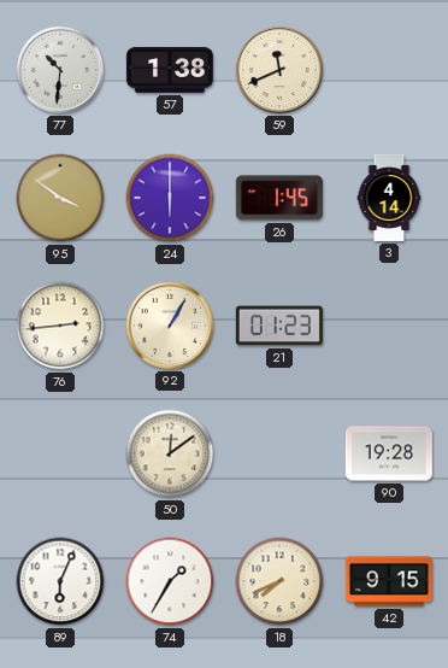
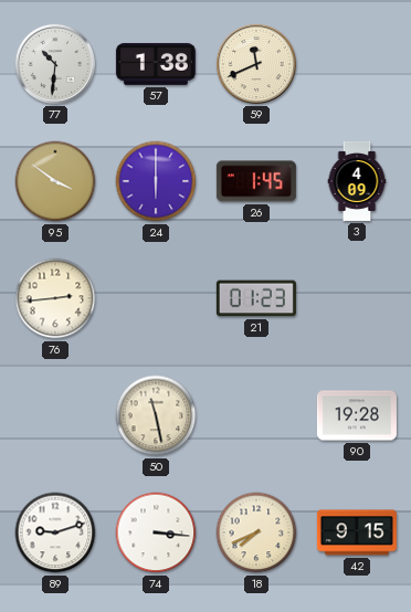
3: 4:14 -> 4:09
92: 1:05 -> none
50: 12:09 -> 11:28
89: 6:04 -> 9:12
74: 1:35 -> 3:16
